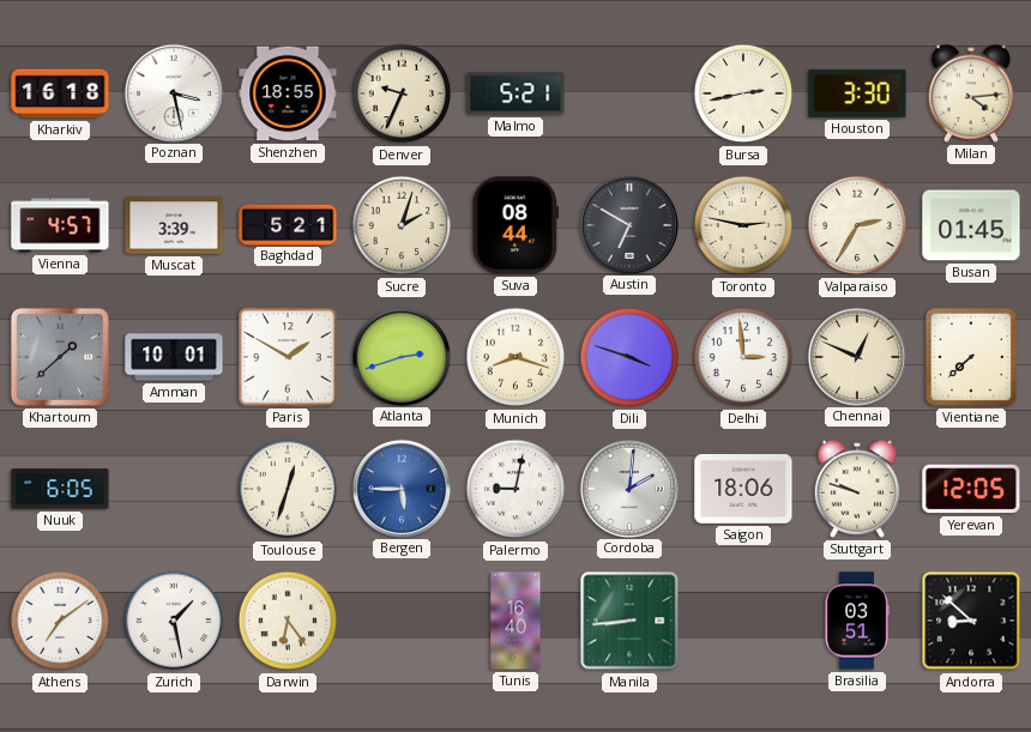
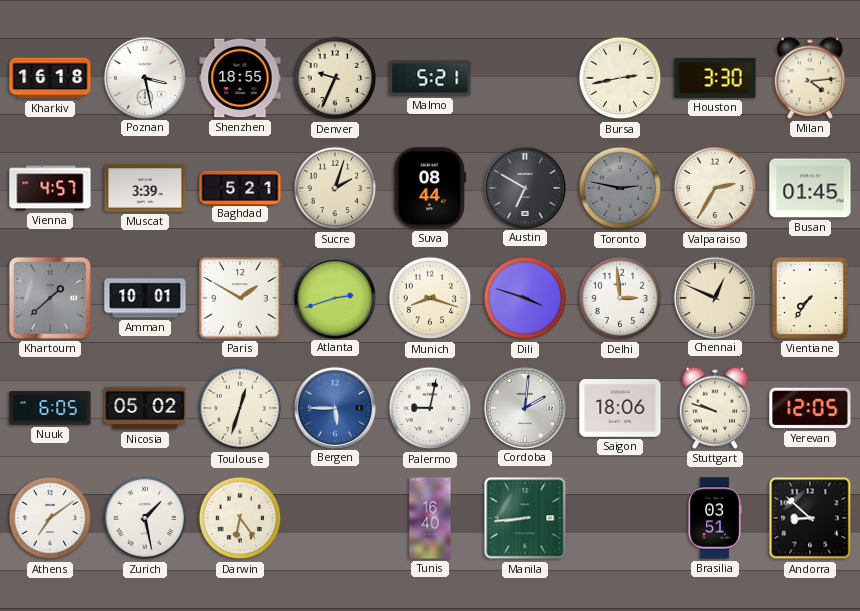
Toronto dial: cream -> grey
Vientiane: 7:38 -> 7:36
Nicosia: none -> 05:02
